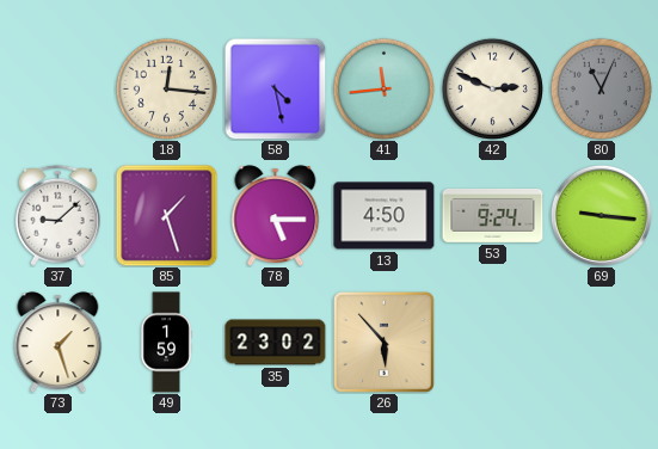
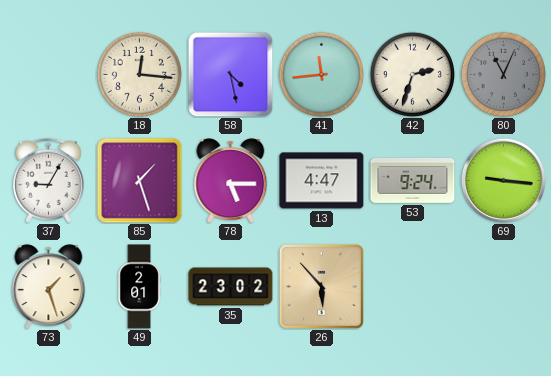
42: 2:49 -> 2:33
37: 9:08 -> 9:05
13: 4:50 -> 4:47
49: 1:59 -> 2:01
